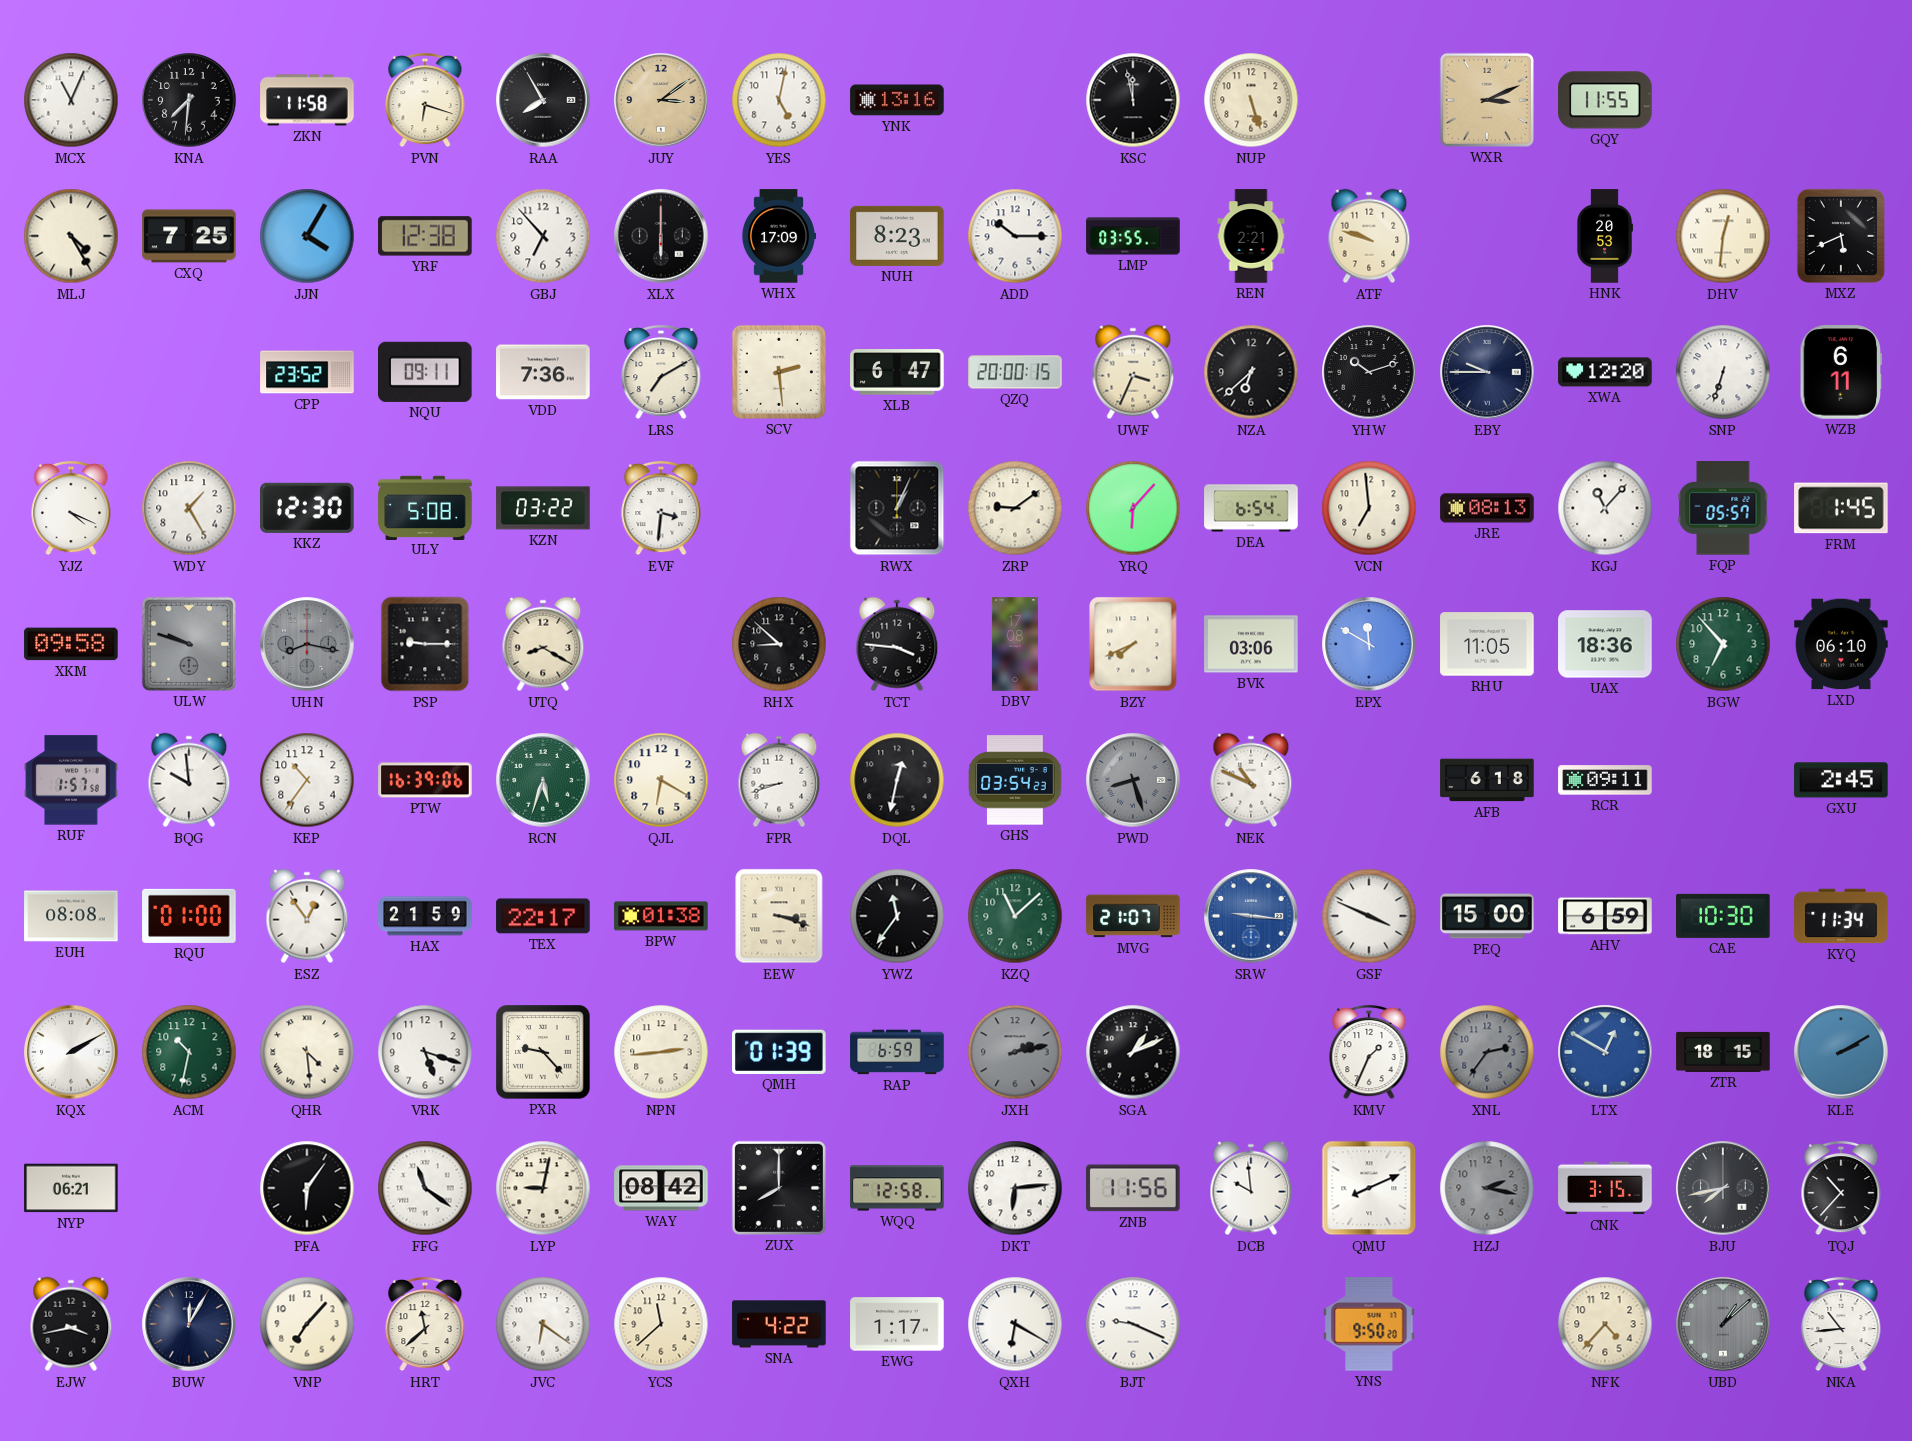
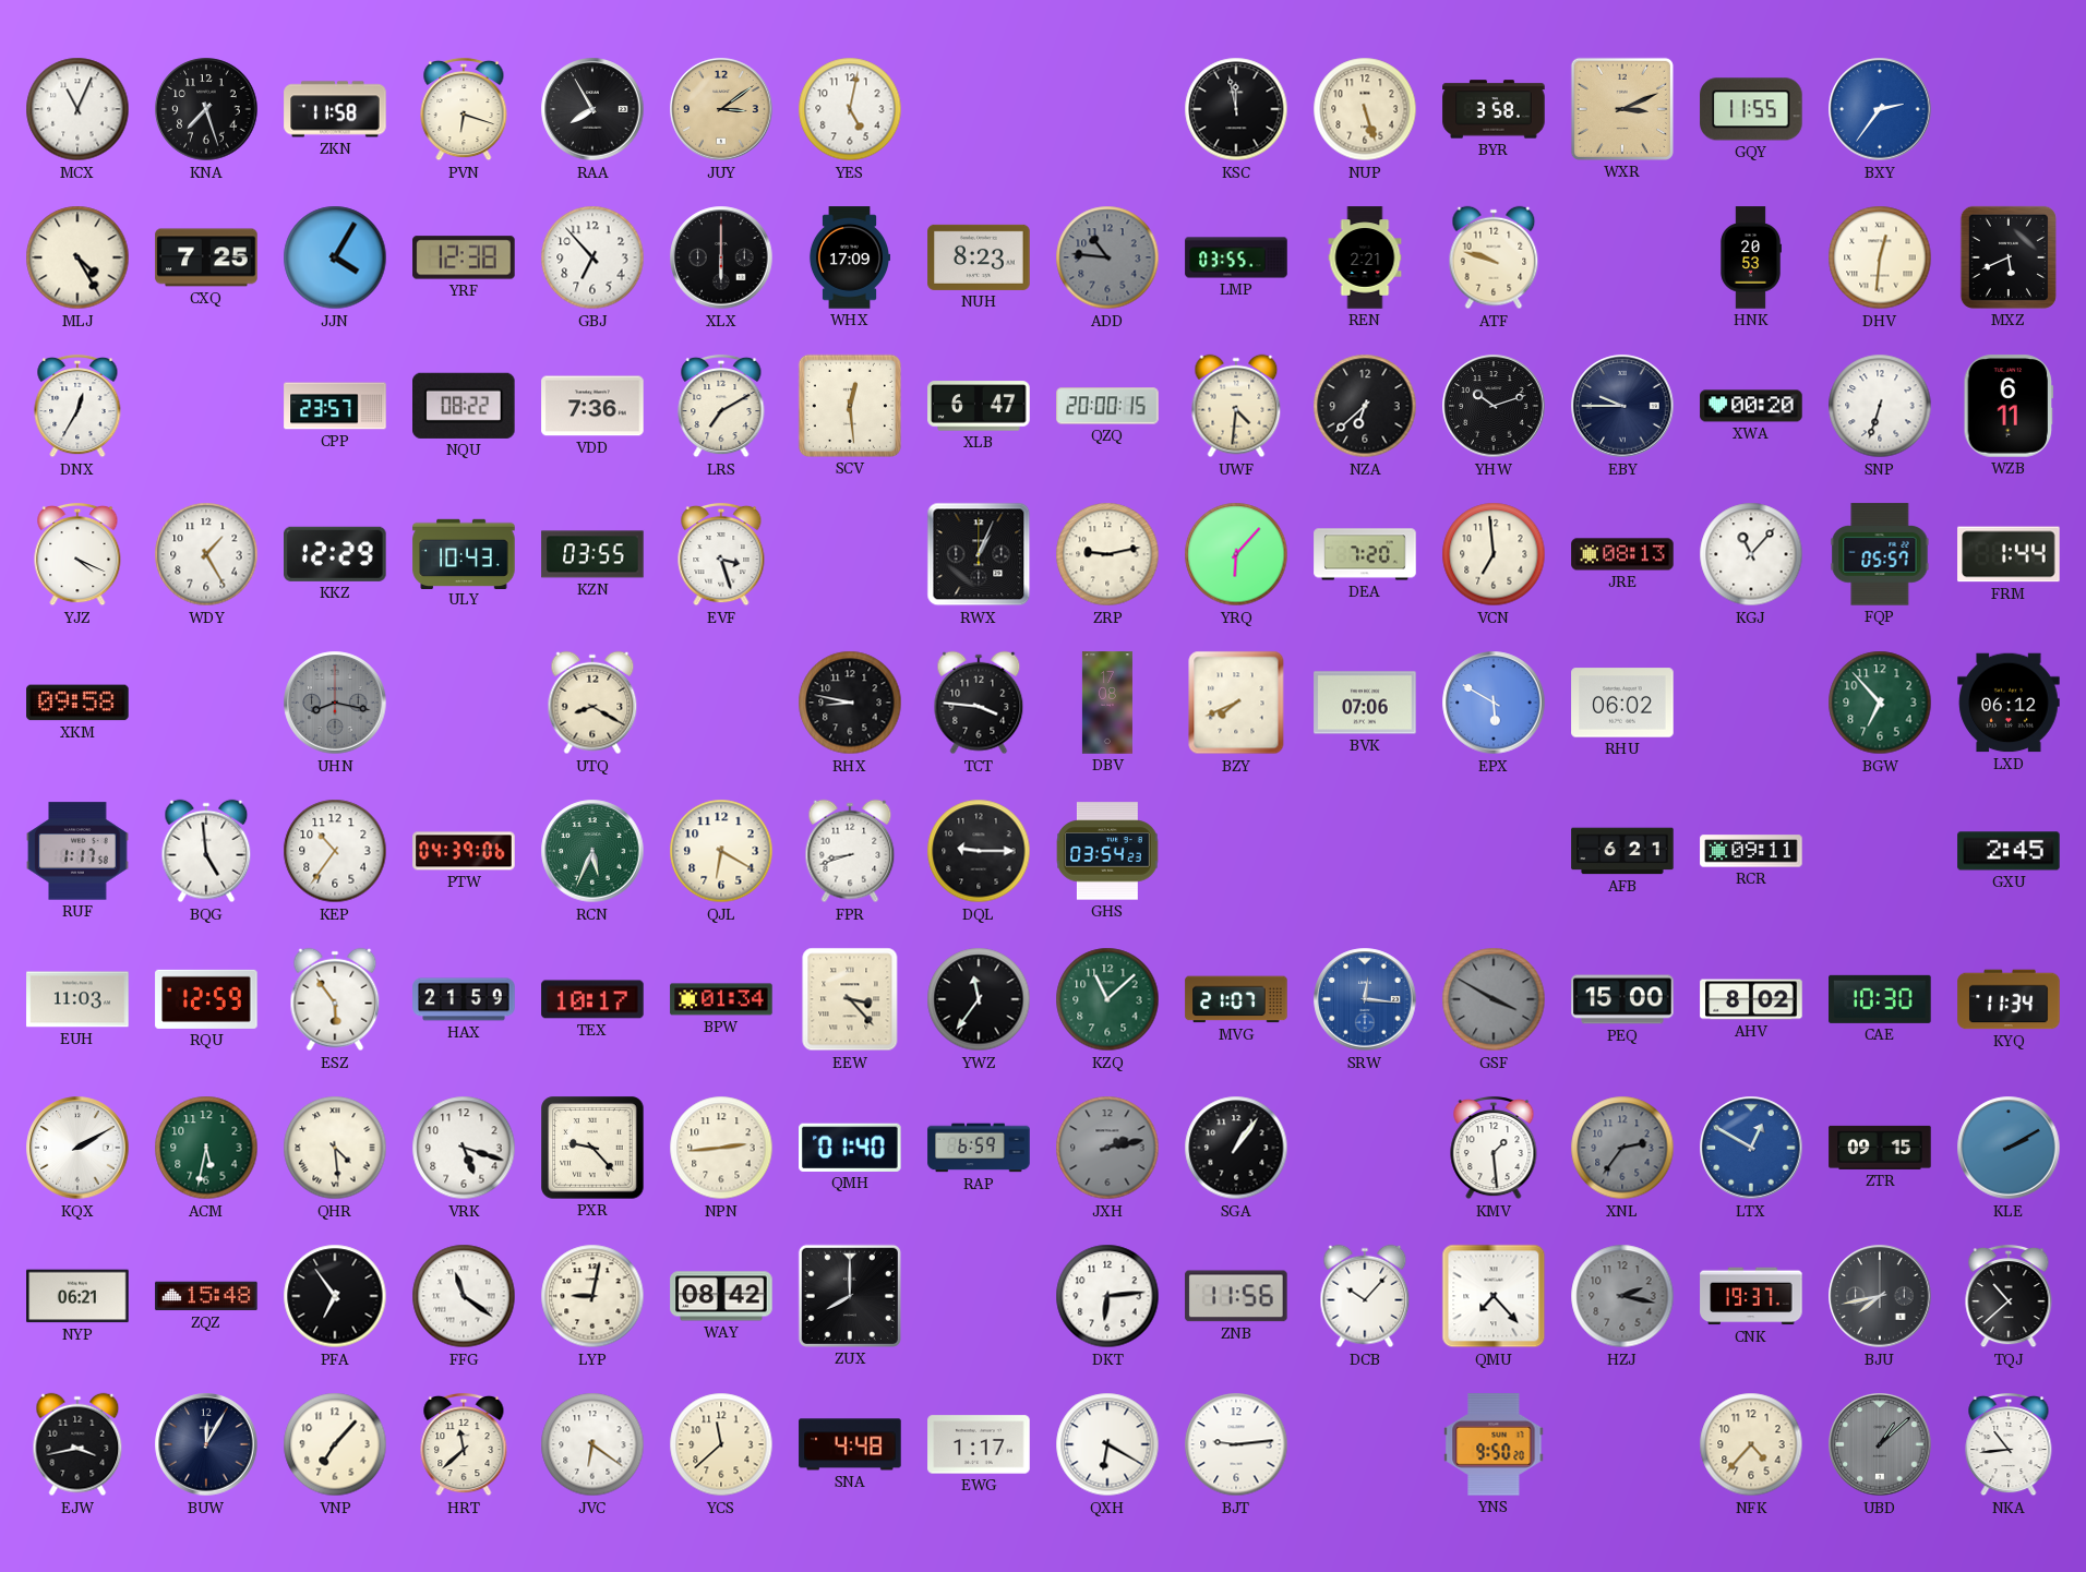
KNA: 7:31 -> 7:27
YNK: 13:16 -> none
BYR: none -> 3:58
BXY: none -> 2:36
ADD: 10:15 -> 10:46
ADD dial: white -> grey
DNX: none -> 12:35
CPP: 23:52 -> 23:57
NQU: 09:11 -> 08:22
SCV: 2:29 -> 12:29
UWF: 3:34 -> 4:31
XWA: 12:20 -> 00:20
KKZ: 12:30 -> 12:29
ULY: 5:08 -> 10:43
KZN: 03:22 -> 03:55
EVF: 3:31 -> 3:27
ZRP: 9:09 -> 9:13
DEA: 6:54 -> 7:20
FRM: 1:45 -> 1:44
ULW: 9:48 -> none
PSP: 9:15 -> none
RHX: 8:52 -> 8:47
BVK: 03:06 -> 07:06
EPX: 11:50 -> 5:50
RHU: 11:05 -> 06:02
UAX: 18:36 -> none
LXD: 06:10 -> 06:12
RUF: 1:57 -> 1:17
BQG: 9:59 -> 4:59
PTW: 16:39 -> 04:39
RCN: 5:33 -> 5:34
DQL: 12:32 -> 9:15
PWD: 8:27 -> none
NEK: 10:49 -> none
AFB: 6:18 -> 6:21
EUH: 08:08 -> 11:03
RQU: 01:00 -> 12:59
ESZ: 12:54 -> 5:54
TEX: 22:17 -> 10:17
BPW: 01:38 -> 01:34
EEW: 3:18 -> 3:23
SRW: 9:16 -> 12:16
GSF: 3:49 -> 3:50
GSF dial: white -> grey
AHV: 6:59 -> 8:02
ACM: 10:32 -> 5:32
QMH: 01:39 -> 01:40
SGA: 1:11 -> 1:06
KMV: 1:34 -> 1:29
ZTR: 18:15 -> 09:15
ZQZ: none -> 15:48
PFA: 6:06 -> 6:54
WQQ: 12:58 -> none
DCB: 9:59 -> 10:07
QMU: 8:11 -> 7:23
CNK: 3:15 -> 19:37
TQJ: 10:37 -> 10:38
SNA: 4:22 -> 4:48
BJT: 9:19 -> 9:14
